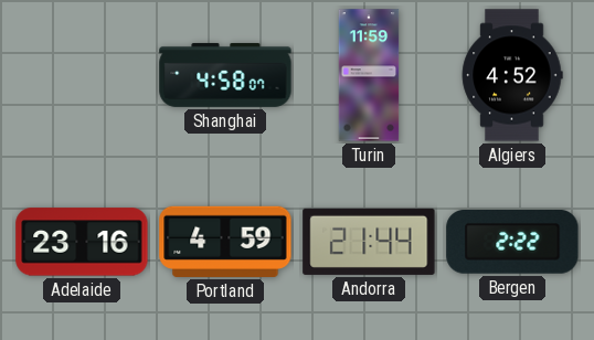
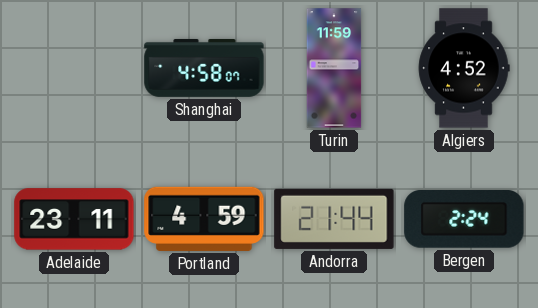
Adelaide: 23:16 -> 23:11
Bergen: 2:22 -> 2:24
